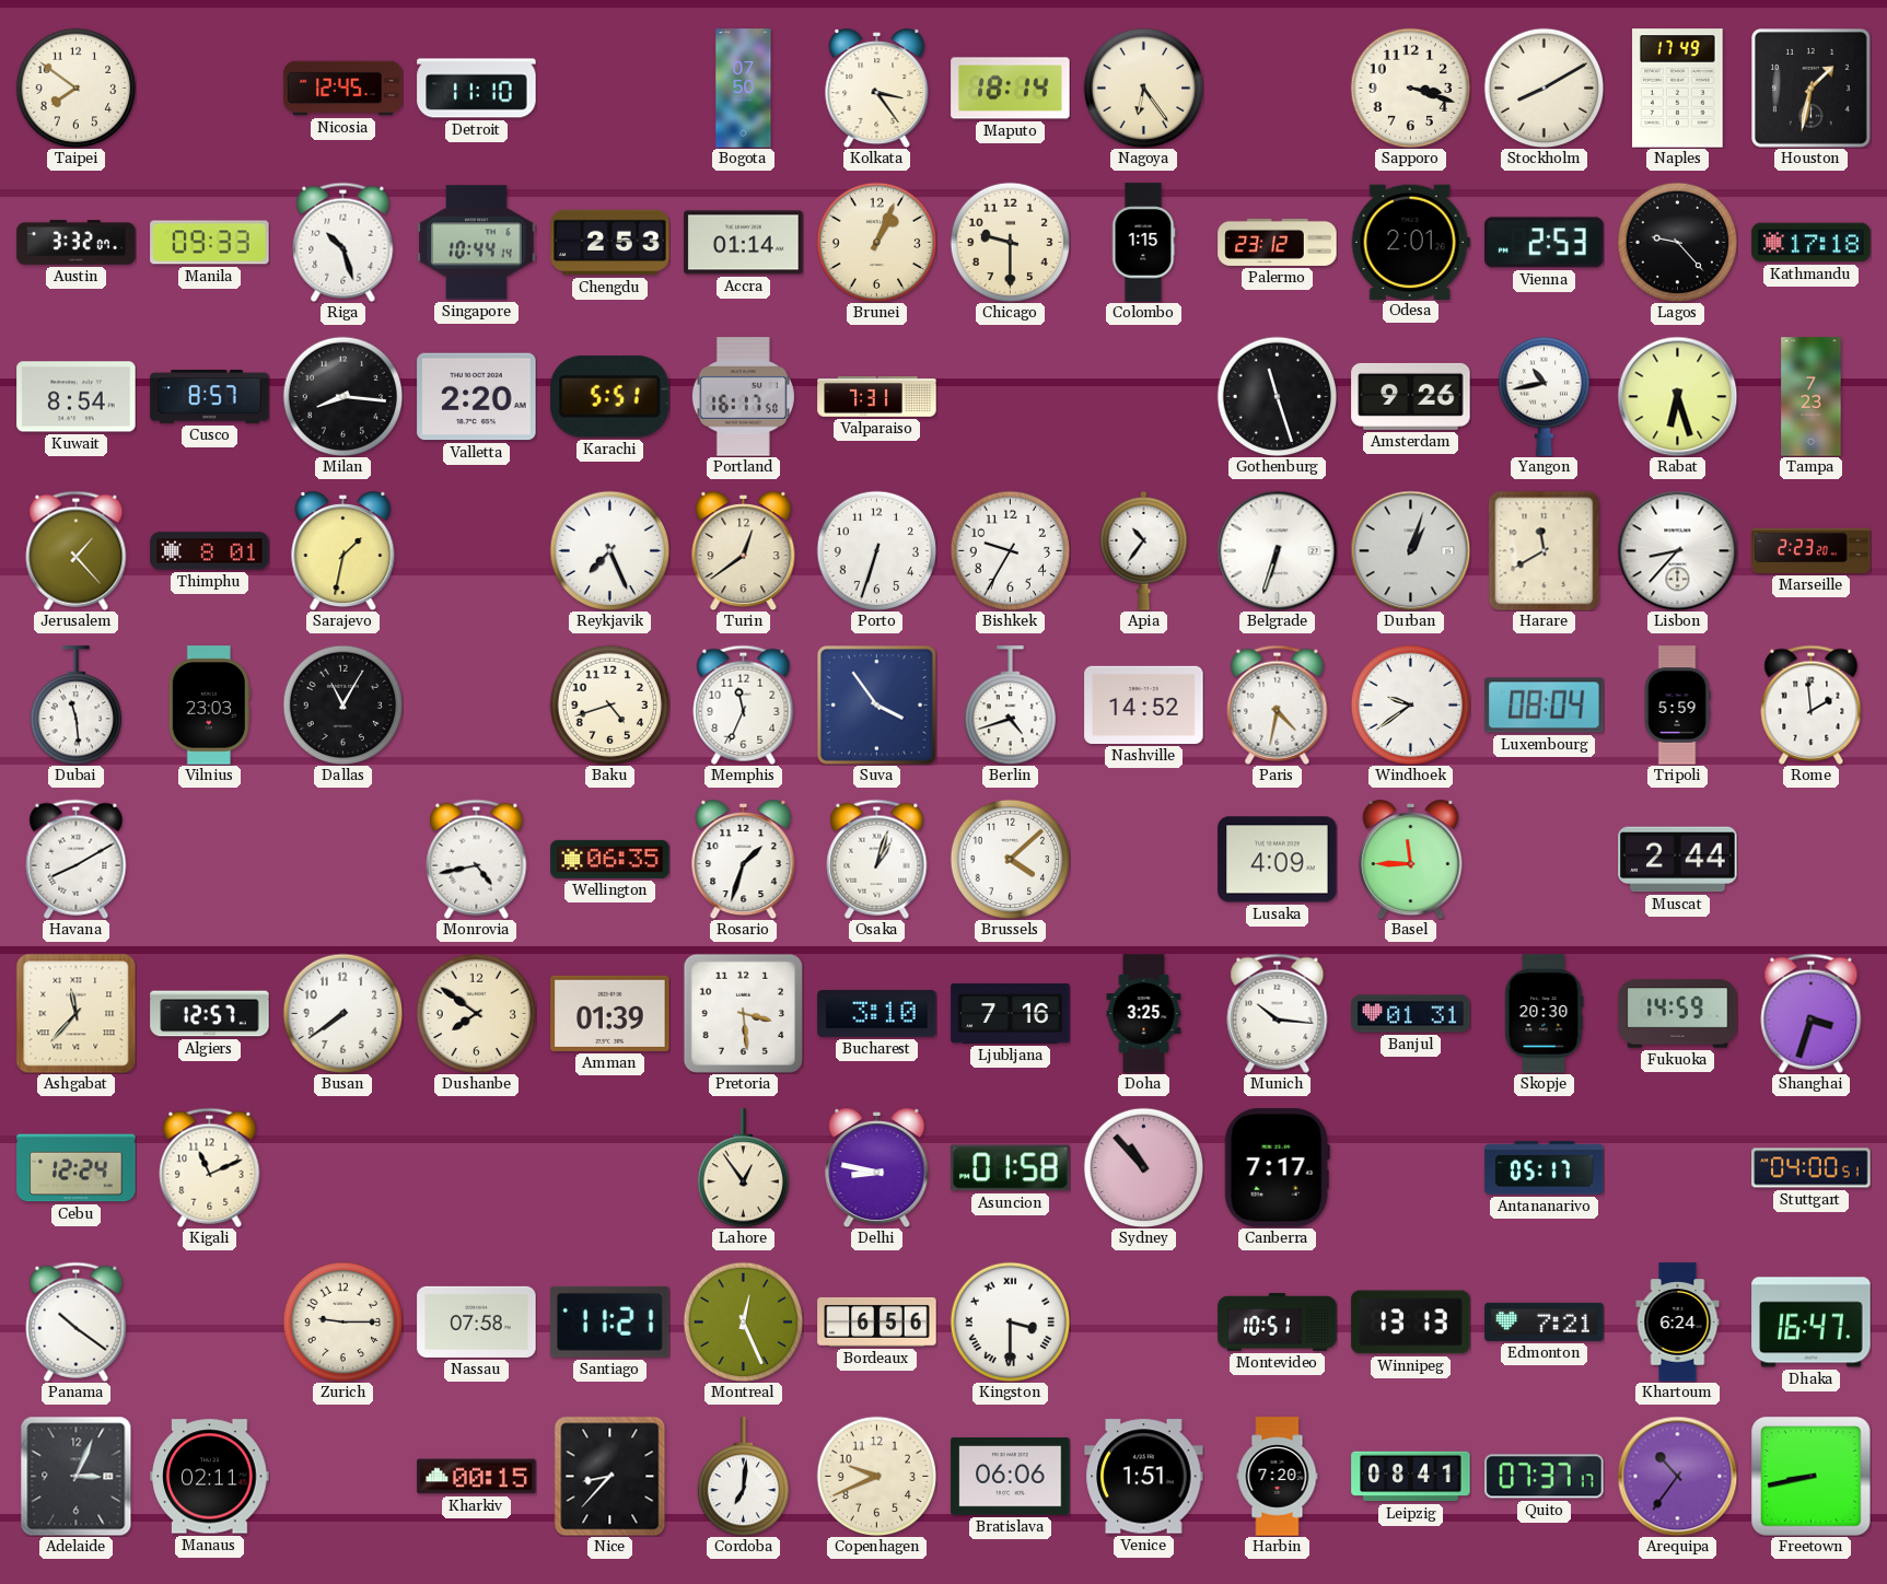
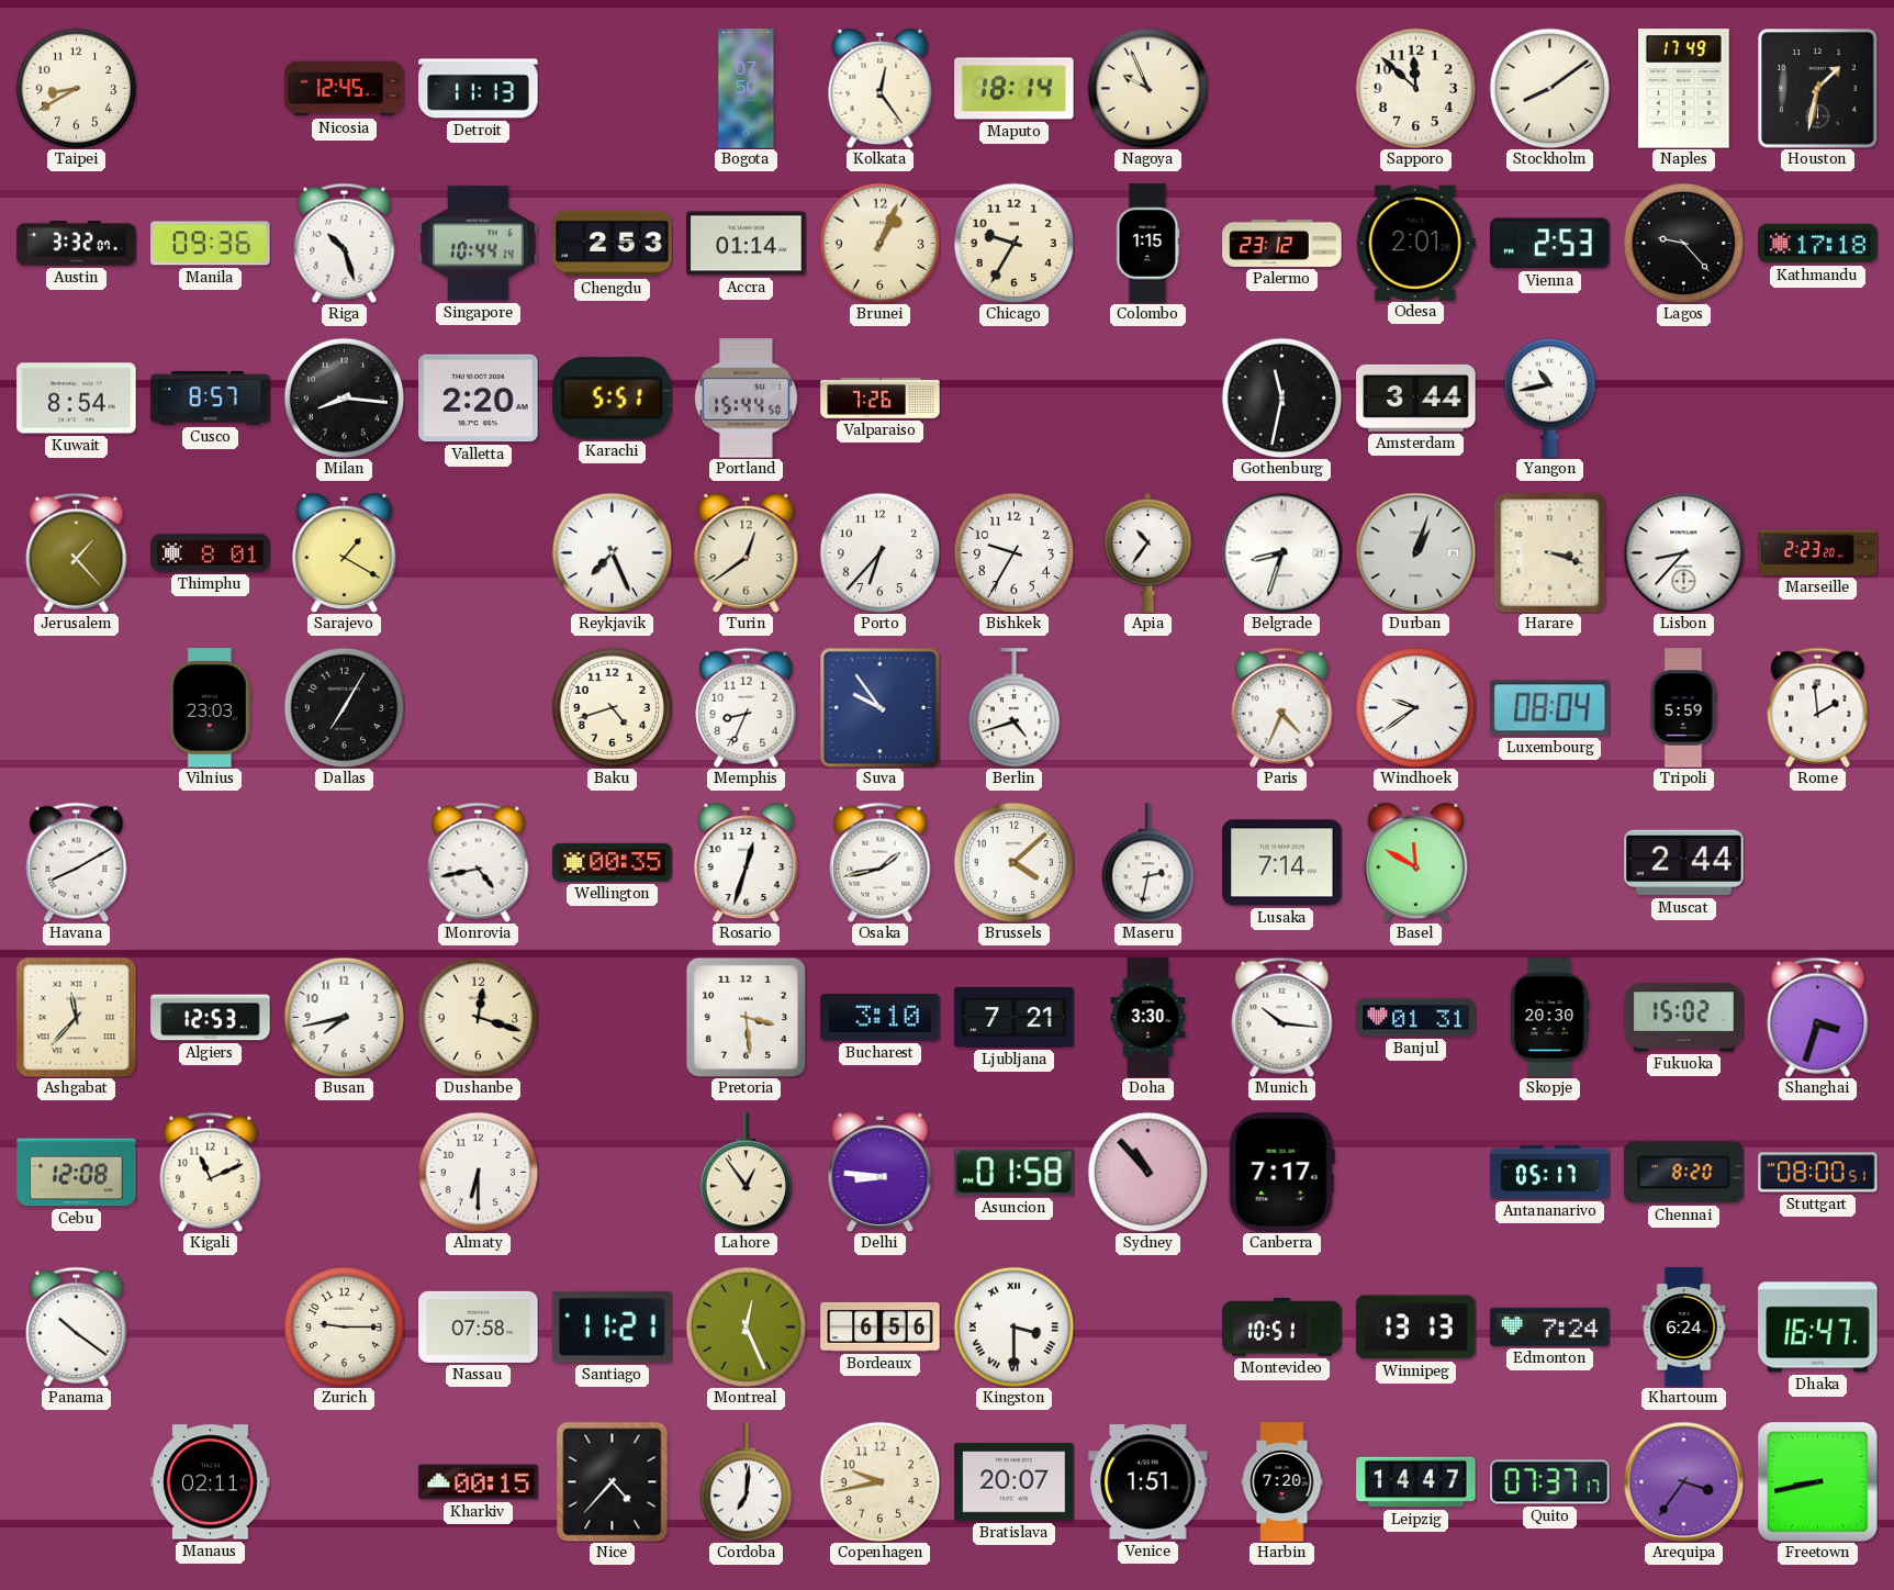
Taipei: 7:51 -> 8:40
Detroit: 11:10 -> 11:13
Kolkata: 3:24 -> 12:24
Nagoya: 6:24 -> 9:56
Sapporo: 3:18 -> 11:52
Stockholm: 8:10 -> 8:09
Manila: 09:33 -> 09:36
Chicago: 9:30 -> 9:35
Portland: 16:17 -> 15:44
Valparaiso: 7:31 -> 7:26
Gothenburg: 11:27 -> 11:32
Amsterdam: 9:26 -> 3:44
Rabat: 6:27 -> none
Tampa: 7:23 -> none
Sarajevo: 1:32 -> 1:20
Porto: 6:33 -> 6:37
Belgrade: 6:33 -> 8:33
Harare: 11:40 -> 3:18
Dubai: 11:29 -> none
Dallas: 11:05 -> 7:05
Memphis: 11:34 -> 8:34
Suva: 3:54 -> 9:54
Nashville: 14:52 -> none
Paris: 4:32 -> 4:34
Wellington: 06:35 -> 00:35
Rosario: 1:33 -> 12:33
Osaka: 1:03 -> 1:43
Maseru: none -> 2:32
Lusaka: 4:09 -> 7:14
Basel: 11:45 -> 11:50
Algiers: 12:57 -> 12:53
Busan: 7:39 -> 7:43
Dushanbe: 7:51 -> 12:18
Amman: 01:39 -> none
Ljubljana: 7:16 -> 7:21
Doha: 3:25 -> 3:30
Fukuoka: 14:59 -> 15:02
Cebu: 12:24 -> 12:08
Almaty: none -> 6:30
Delhi: 8:47 -> 8:46
Chennai: none -> 8:20
Stuttgart: 04:00 -> 08:00
Edmonton: 7:21 -> 7:24
Adelaide: 3:04 -> none
Nice: 8:37 -> 4:37
Copenhagen: 9:41 -> 9:43
Bratislava: 06:06 -> 20:07
Leipzig: 08:41 -> 14:47
Arequipa: 10:36 -> 3:36
